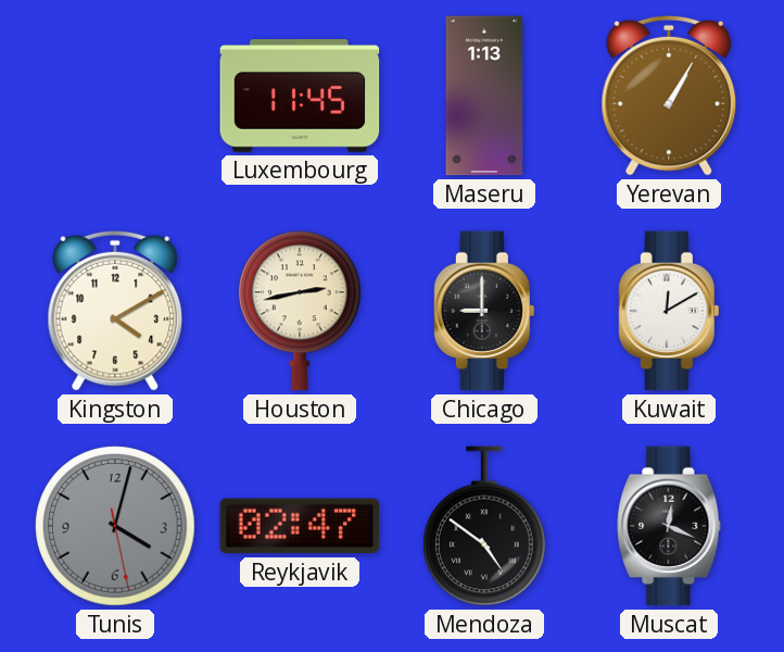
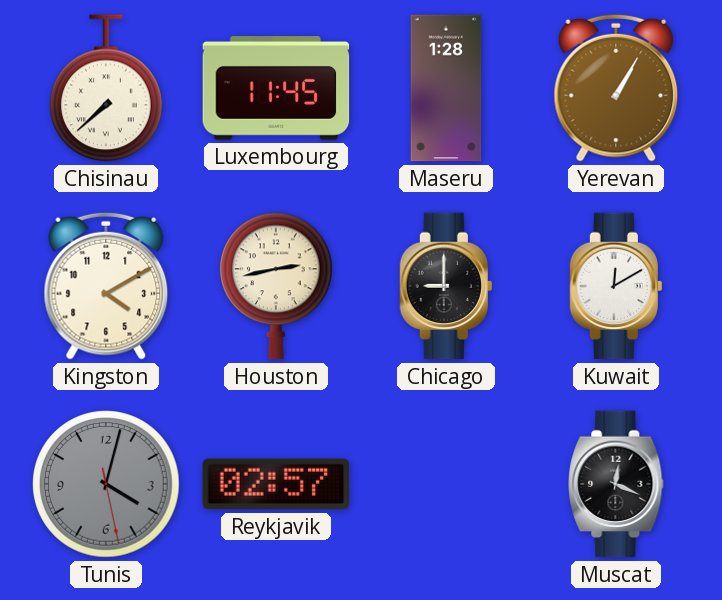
Chisinau: none -> 7:38
Maseru: 1:13 -> 1:28
Reykjavik: 02:47 -> 02:57
Mendoza: 4:51 -> none
